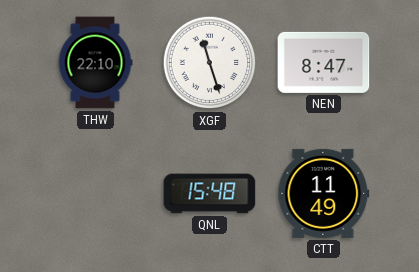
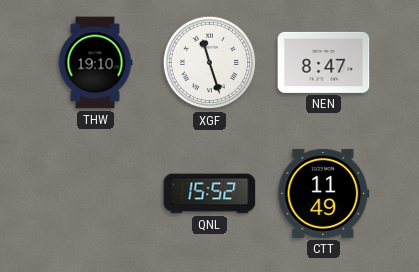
THW: 22:10 -> 19:10
QNL: 15:48 -> 15:52
